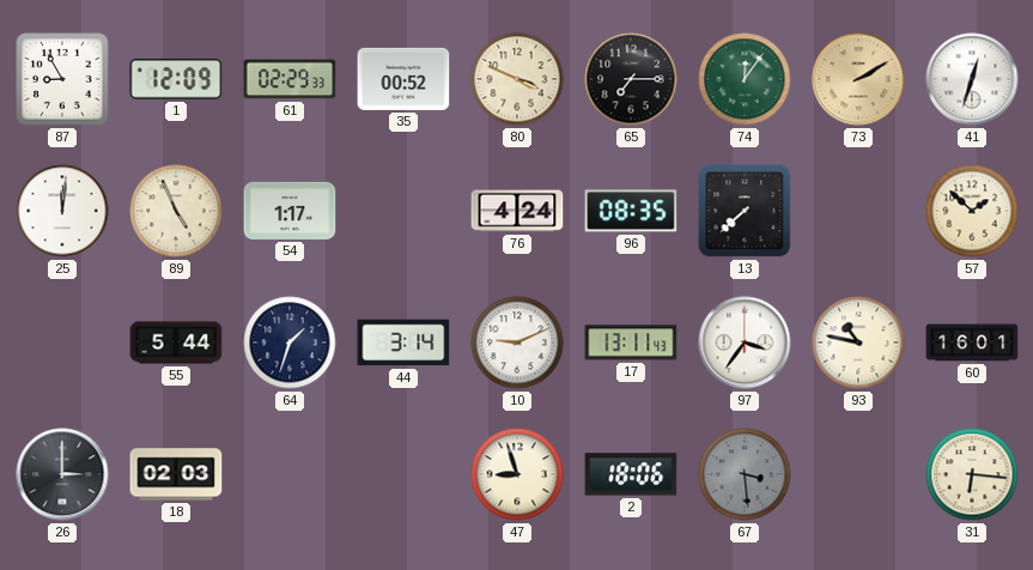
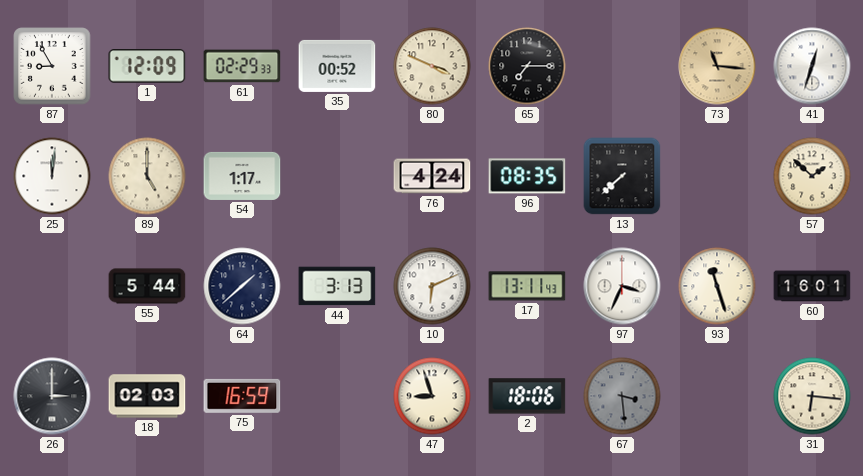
74: 12:06 -> none
73: 2:10 -> 11:16
89: 4:56 -> 5:00
64: 1:33 -> 1:38
44: 3:14 -> 3:13
10: 9:11 -> 6:11
97: 3:36 -> 3:34
93: 10:47 -> 11:27
75: none -> 16:59
